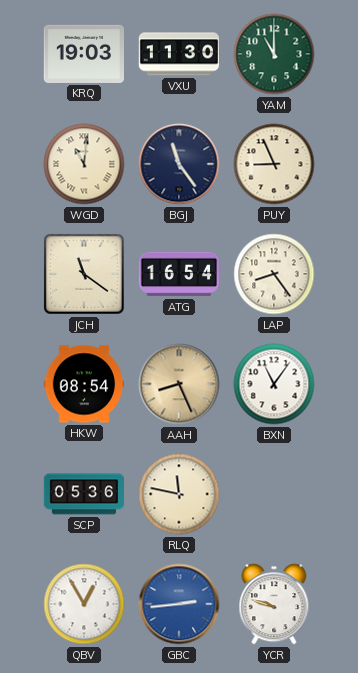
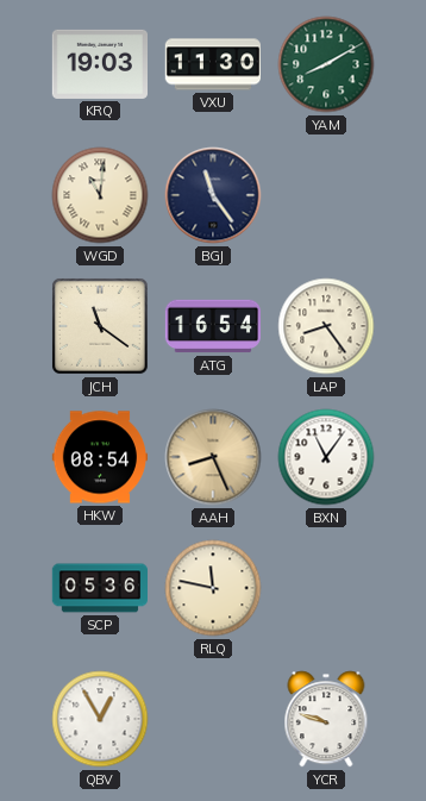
YAM: 11:00 -> 8:10
PUY: 8:56 -> none
GBC: 2:44 -> none
